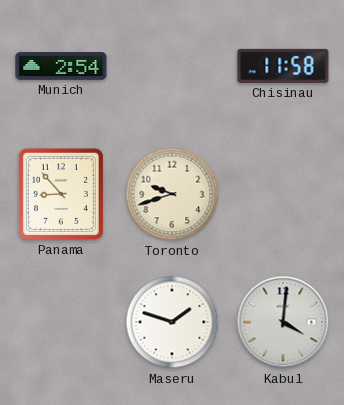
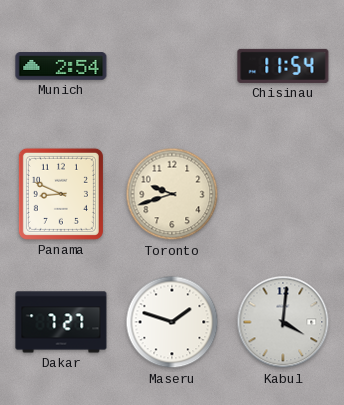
Chisinau: 11:58 -> 11:54
Panama: 8:53 -> 8:49
Dakar: none -> 7:27
